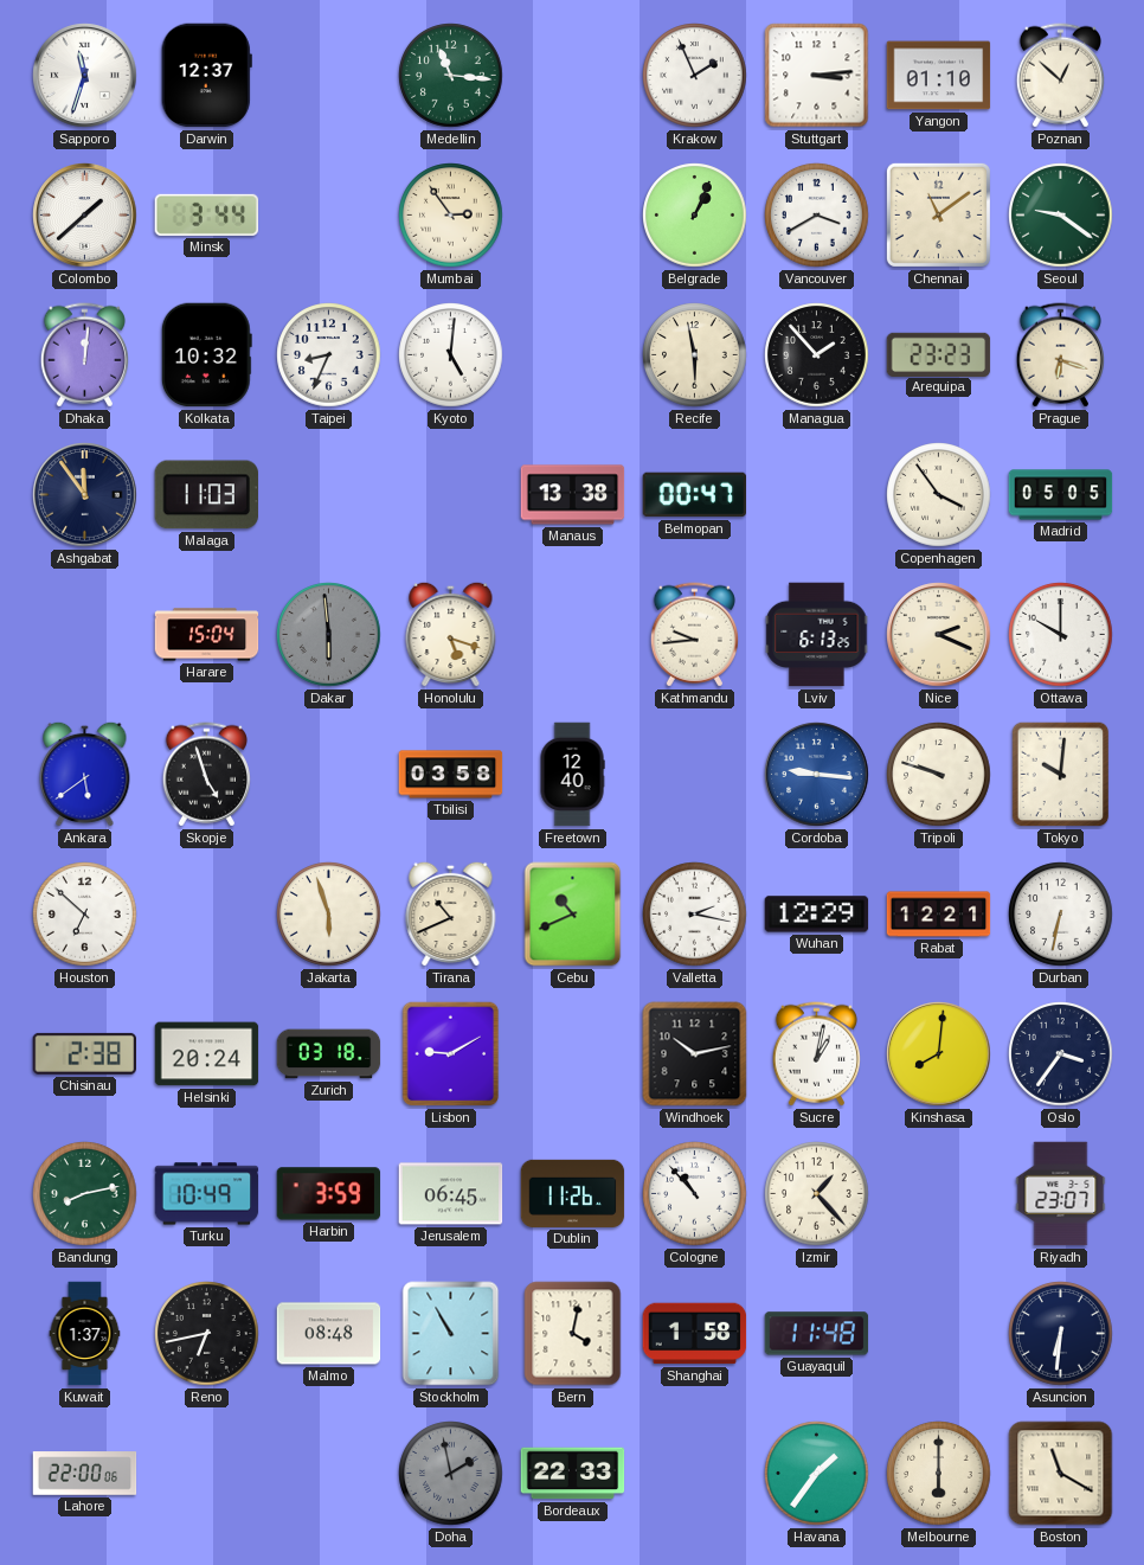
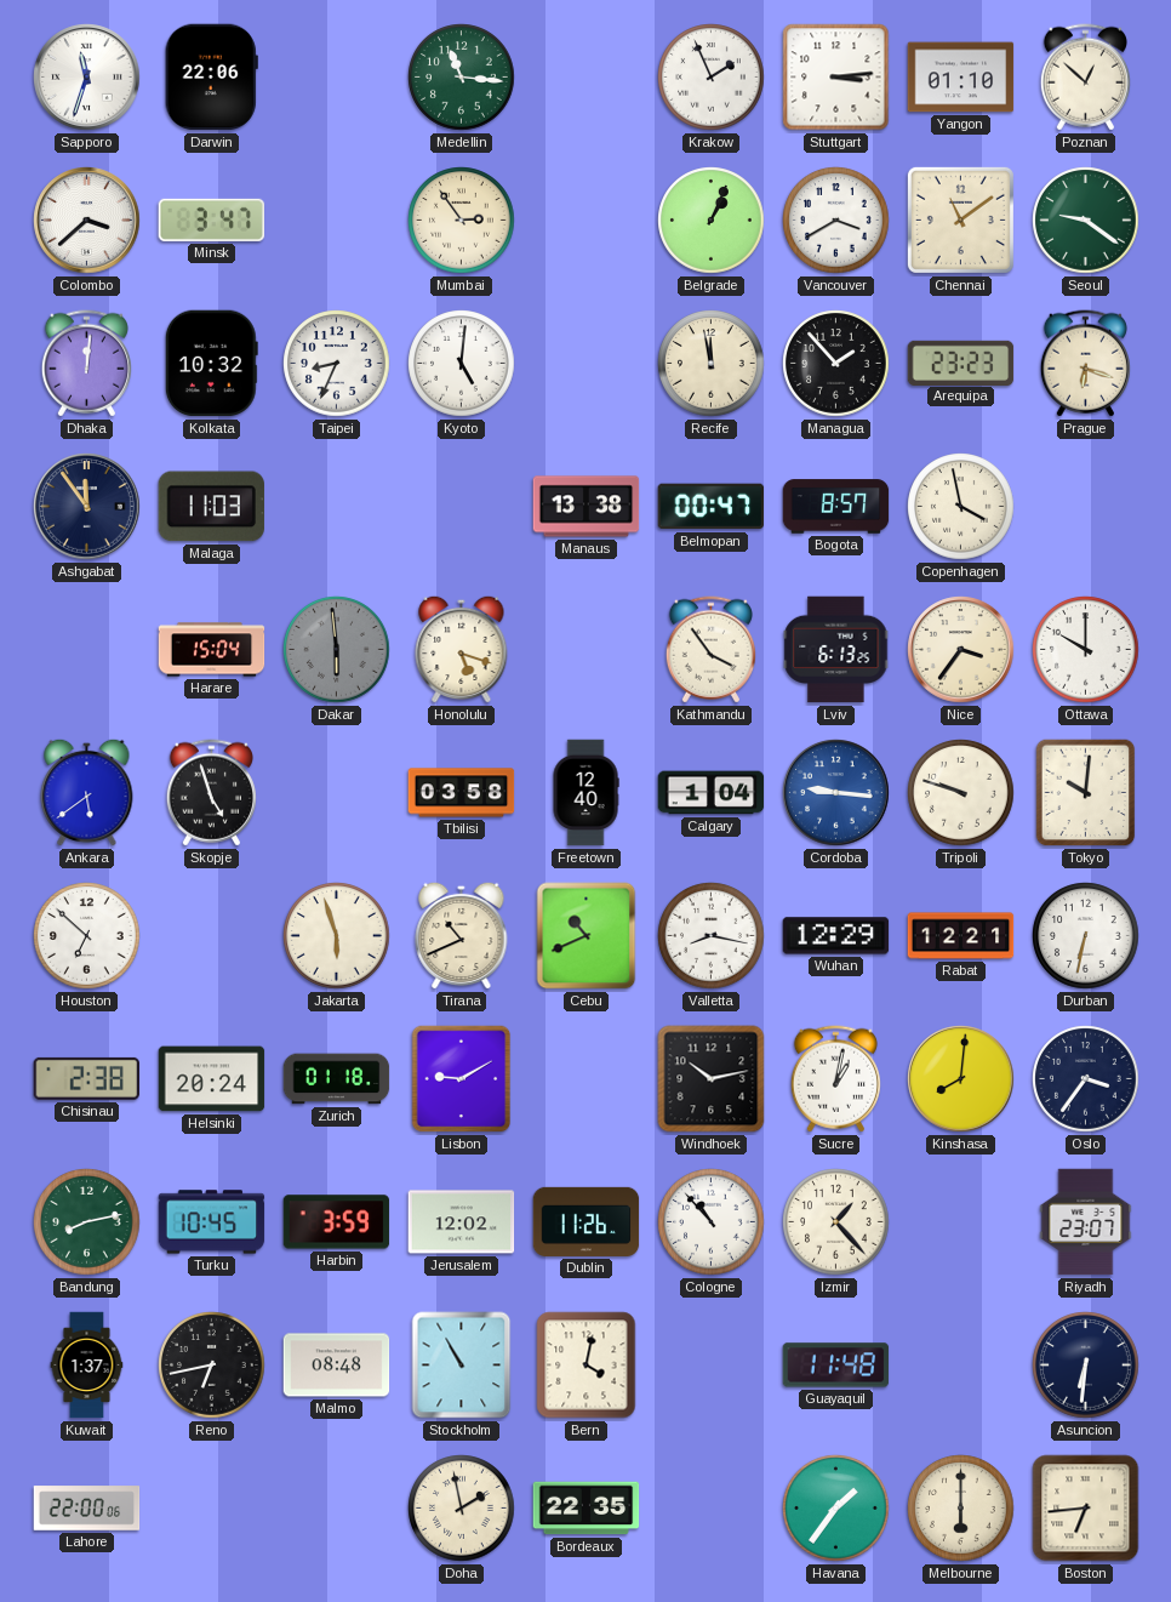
Darwin: 12:37 -> 22:06
Colombo: 1:38 -> 3:38
Minsk: 3:44 -> 3:47
Recife: 5:58 -> 11:58
Bogota: none -> 8:57
Copenhagen: 3:54 -> 3:58
Madrid: 05:05 -> none
Kathmandu: 9:44 -> 3:54
Nice: 2:19 -> 3:36
Calgary: none -> 1:04
Valletta: 2:17 -> 8:17
Zurich: 03:18 -> 01:18
Turku: 10:49 -> 10:45
Jerusalem: 06:45 -> 12:02
Shanghai: 1:58 -> none
Doha dial: grey -> cream
Bordeaux: 22:33 -> 22:35
Boston: 11:20 -> 6:44
